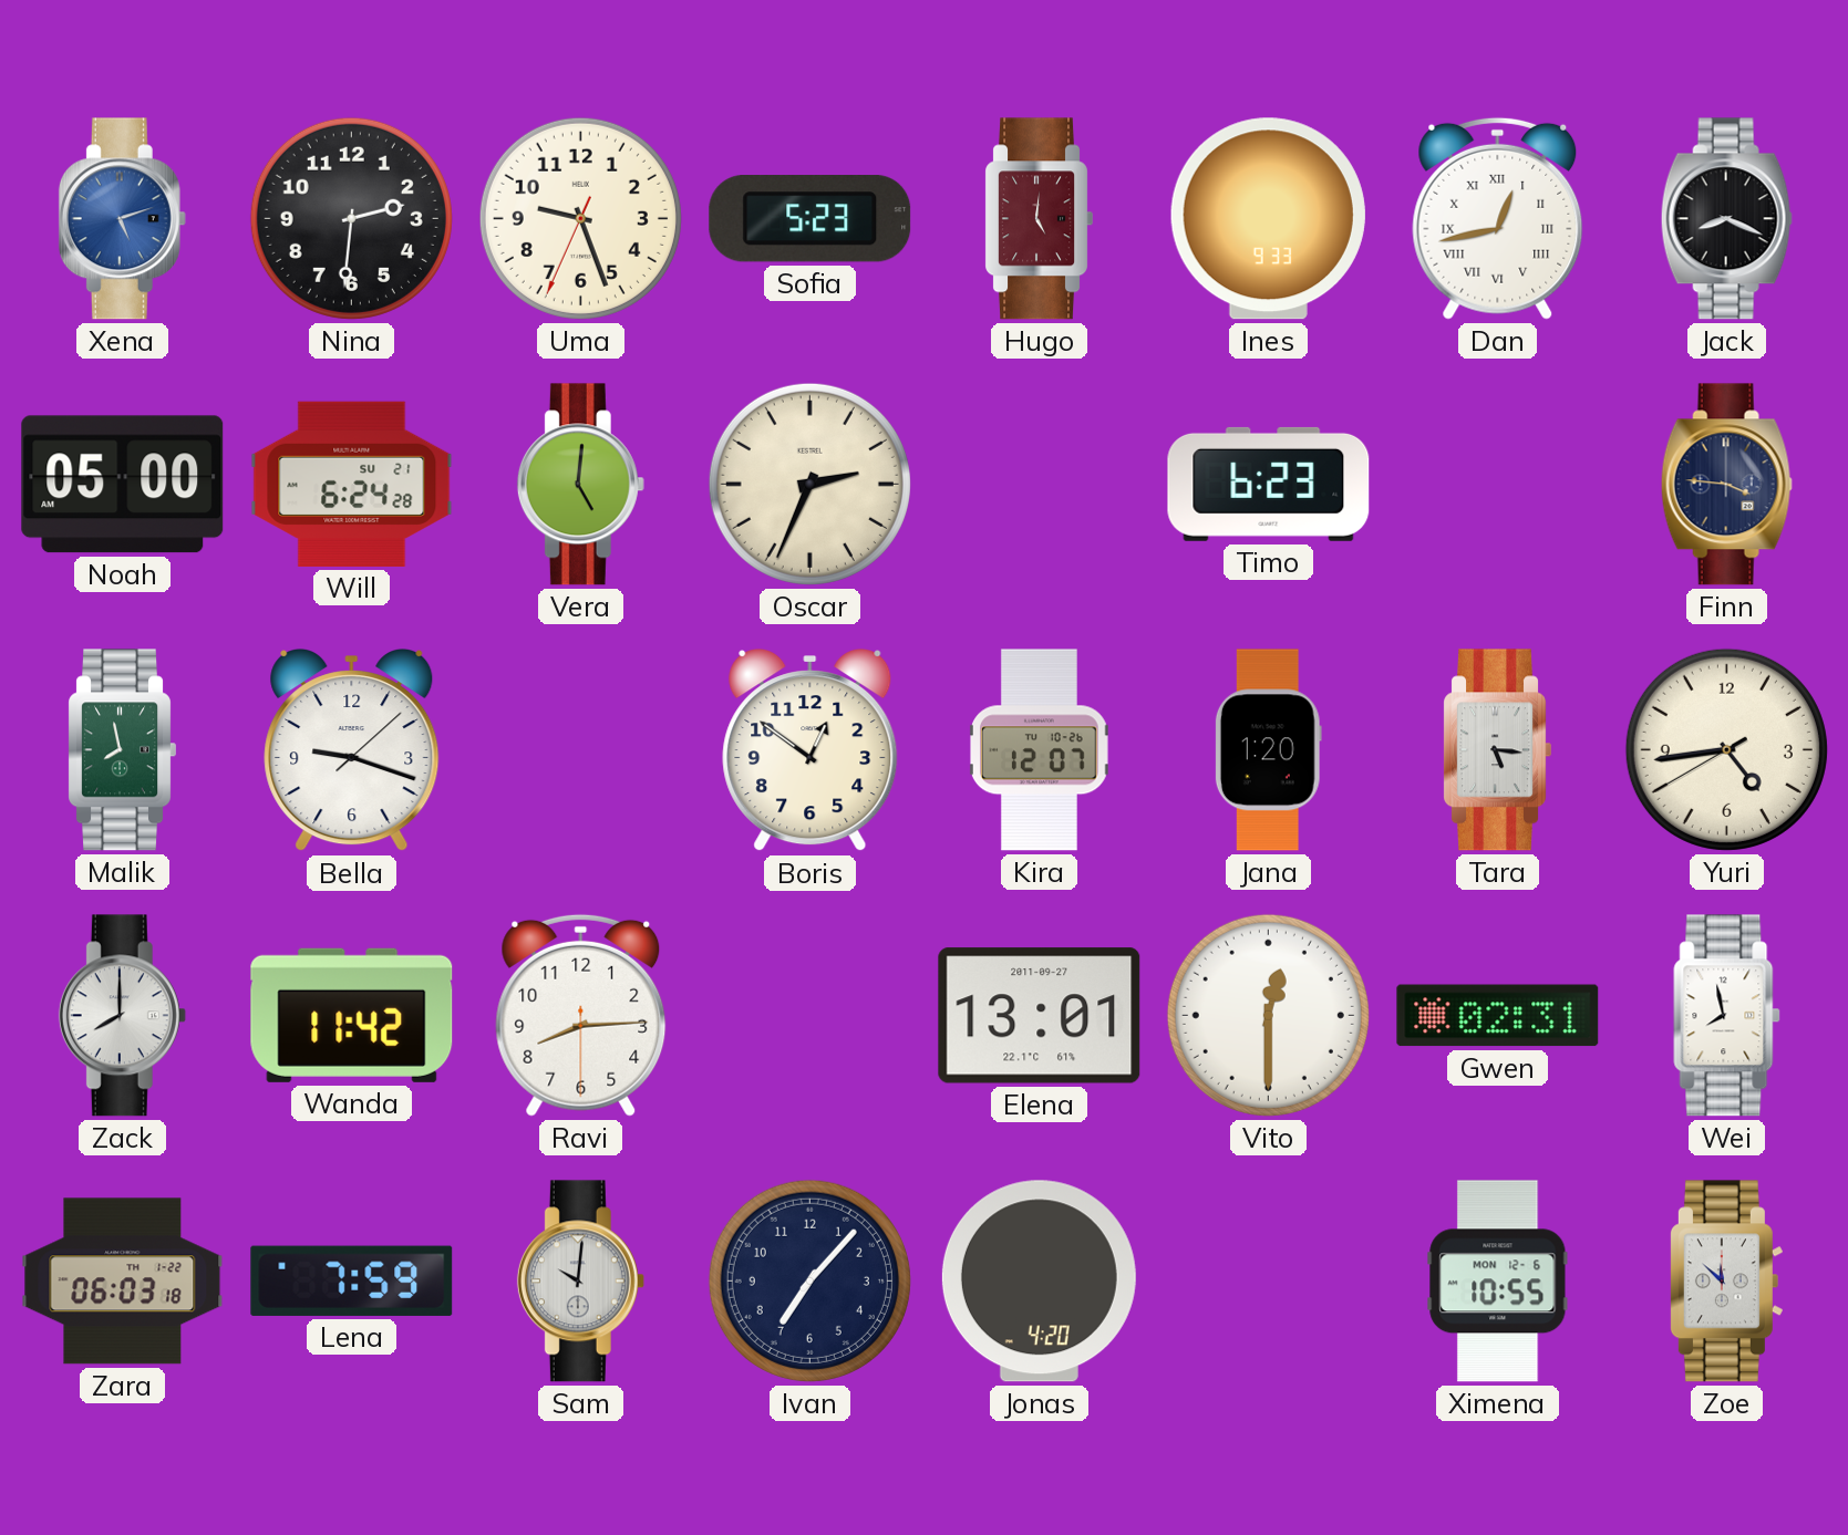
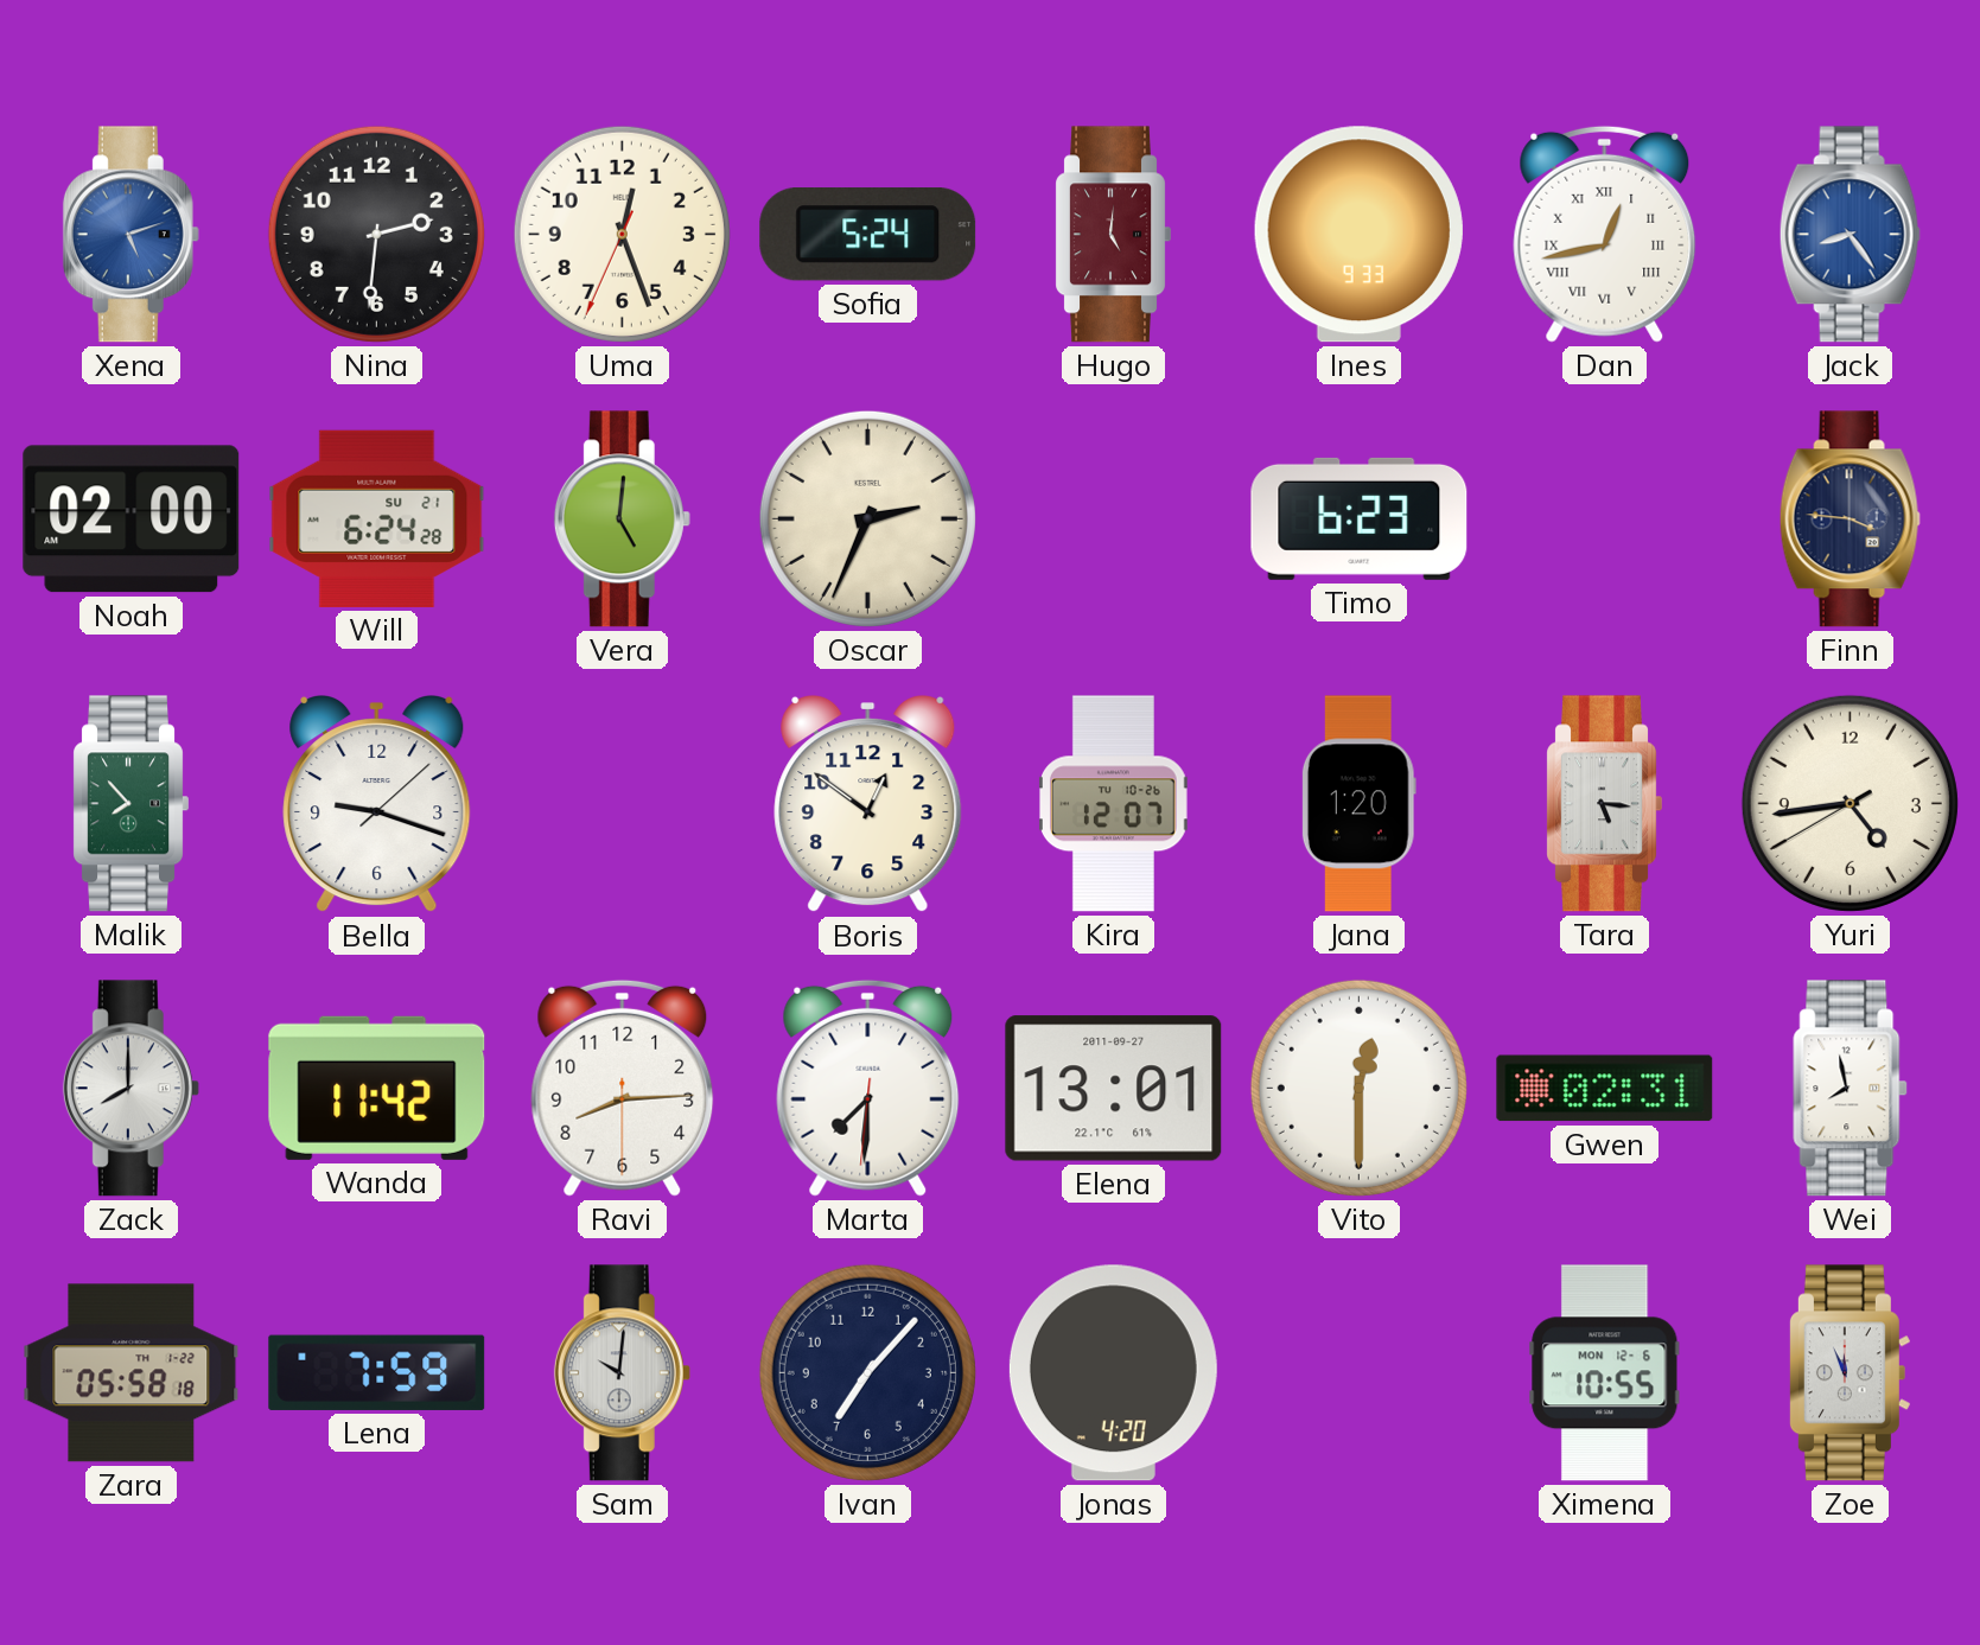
Uma: 9:26 -> 12:26
Sofia: 5:23 -> 5:24
Jack: 8:19 -> 8:24
Jack dial: black -> blue
Noah: 05:00 -> 02:00
Malik: 7:58 -> 7:53
Marta: none -> 7:30
Zara: 06:03 -> 05:58
Zoe: 11:52 -> 11:56
